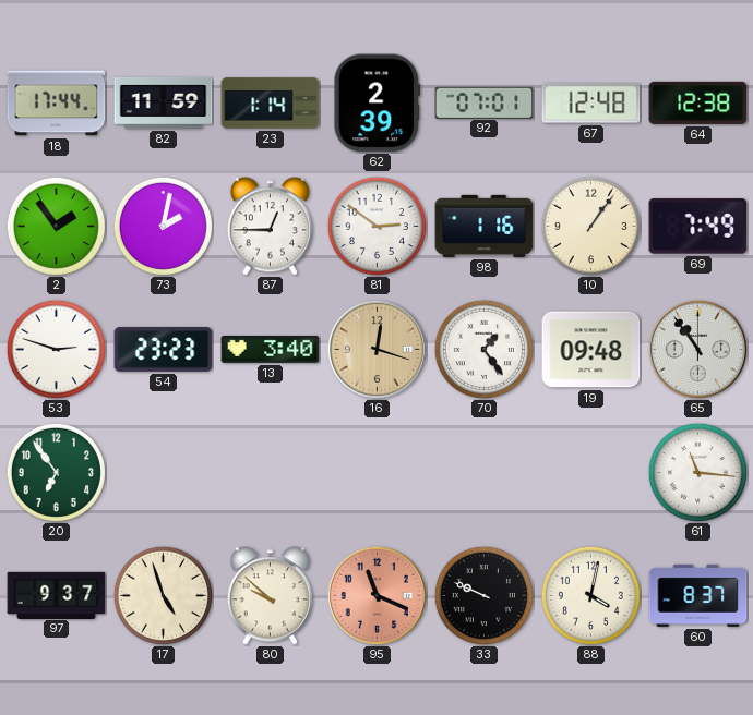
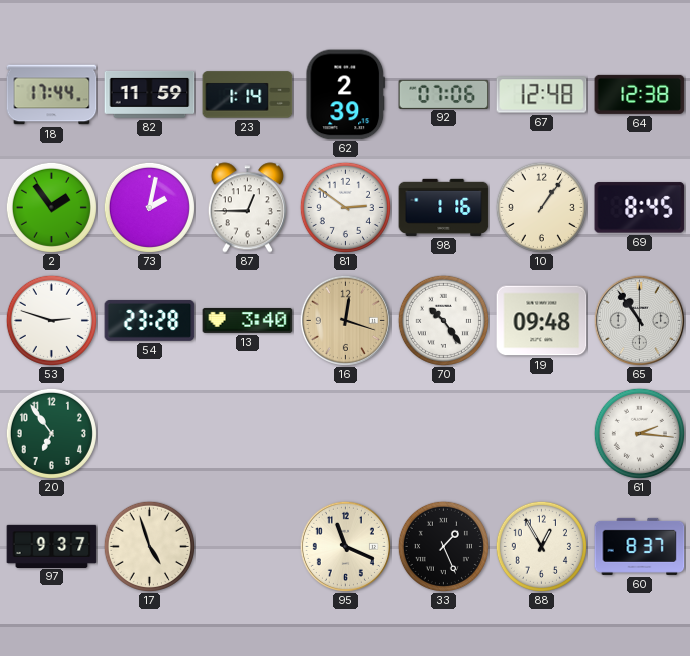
92: 07:01 -> 07:06
69: 7:49 -> 8:45
54: 23:23 -> 23:28
70: 1:24 -> 10:24
61: 11:16 -> 2:16
80: 9:52 -> none
95 dial: salmon -> cream
33: 9:49 -> 1:26
88: 4:02 -> 12:55
